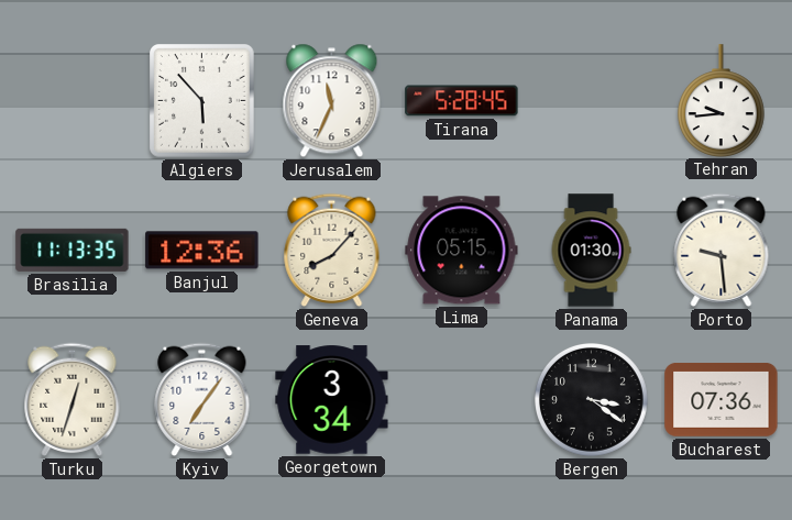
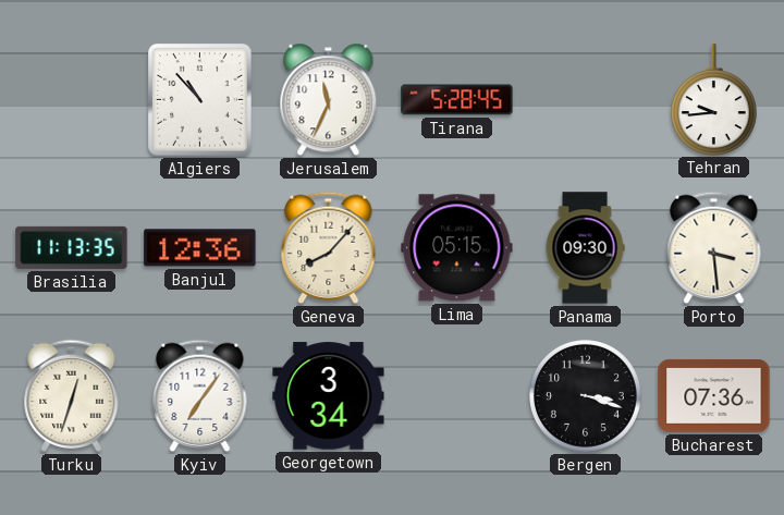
Algiers: 5:53 -> 10:53
Panama: 01:30 -> 09:30
Porto: 9:29 -> 3:29
Bergen: 3:21 -> 3:18
